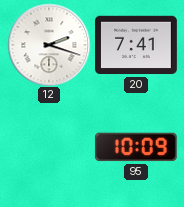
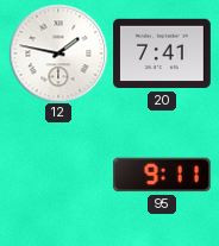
12: 2:18 -> 1:47
95: 10:09 -> 9:11
